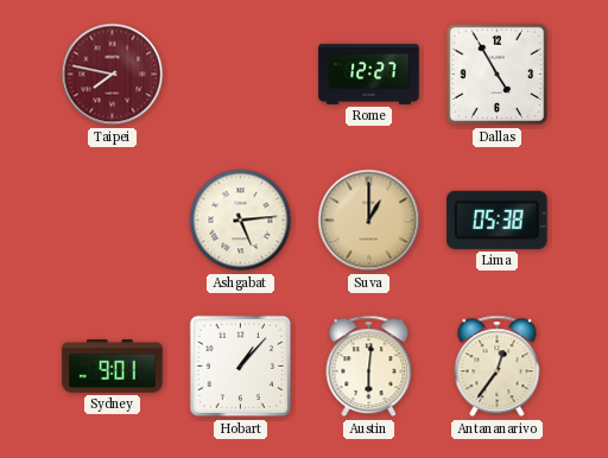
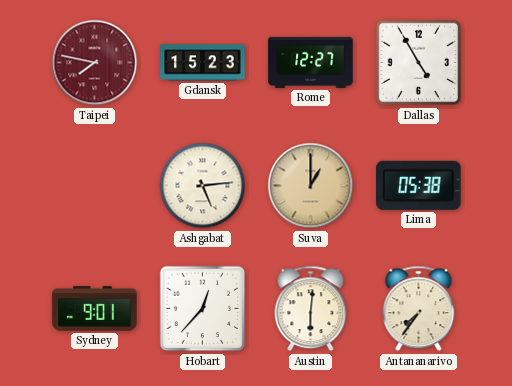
Gdansk: none -> 15:23
Hobart: 1:07 -> 12:37
Antananarivo: 12:36 -> 7:36
